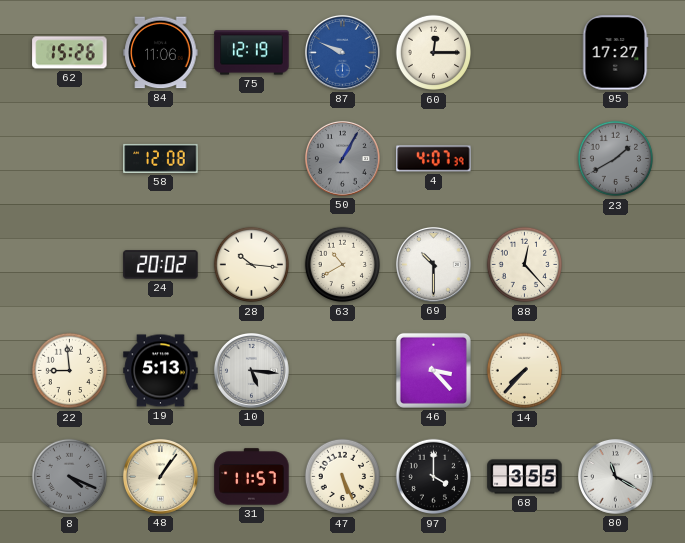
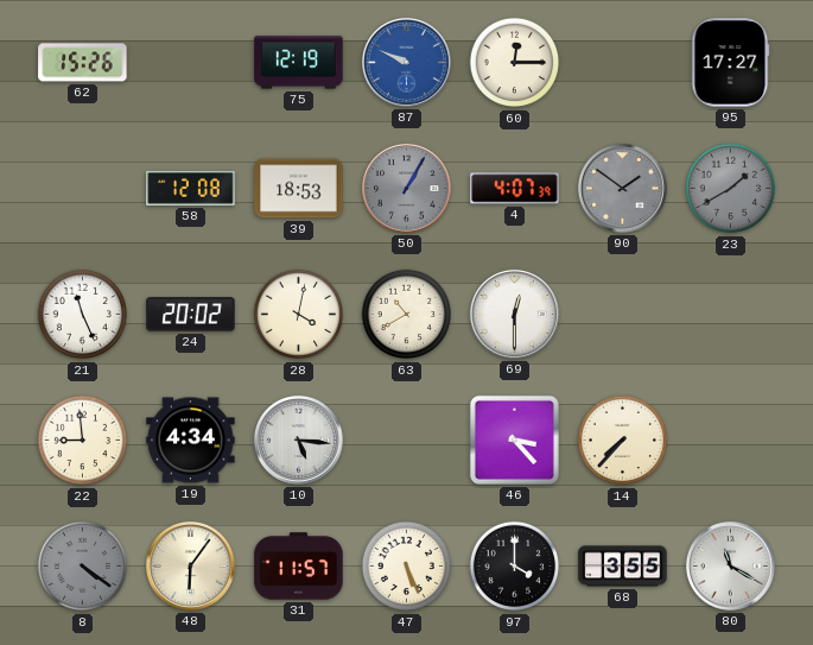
84: 11:06 -> none
39: none -> 18:53
90: none -> 1:51
21: none -> 11:26
28: 10:16 -> 4:02
69: 10:30 -> 12:30
88: 12:23 -> none
19: 5:13 -> 4:34
8: 4:19 -> 4:21
48: 1:06 -> 6:06
